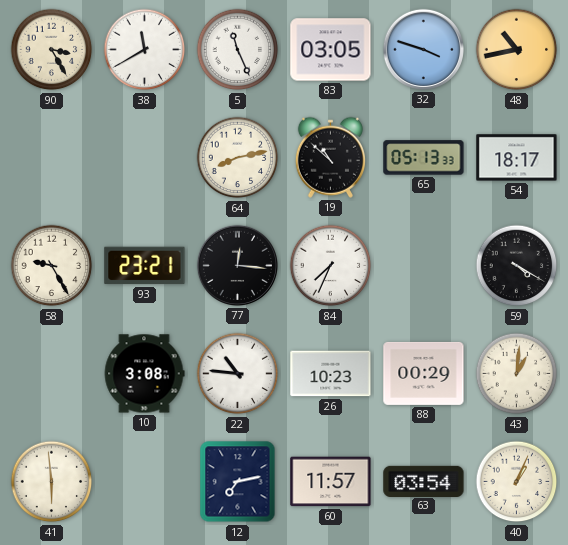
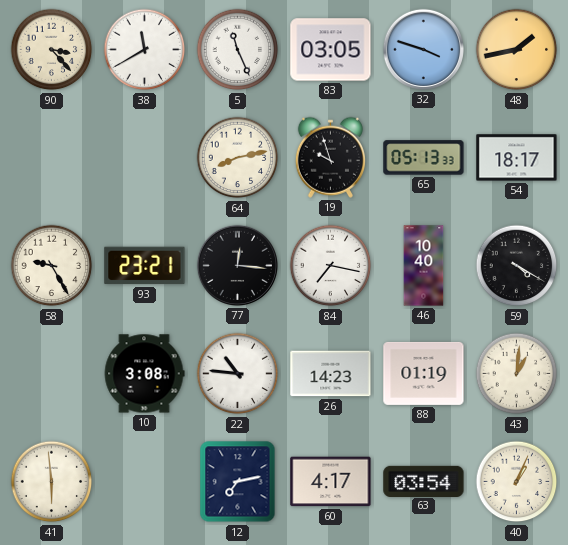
90: 3:25 -> 3:23
48: 10:43 -> 1:43
19: 10:52 -> 9:57
84: 7:34 -> 7:17
46: none -> 10:40
26: 10:23 -> 14:23
88: 00:29 -> 01:19
60: 11:57 -> 4:17
